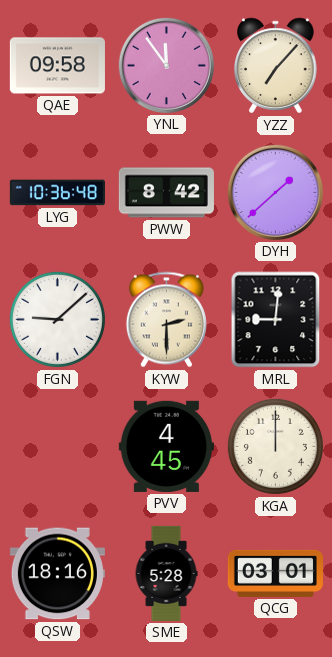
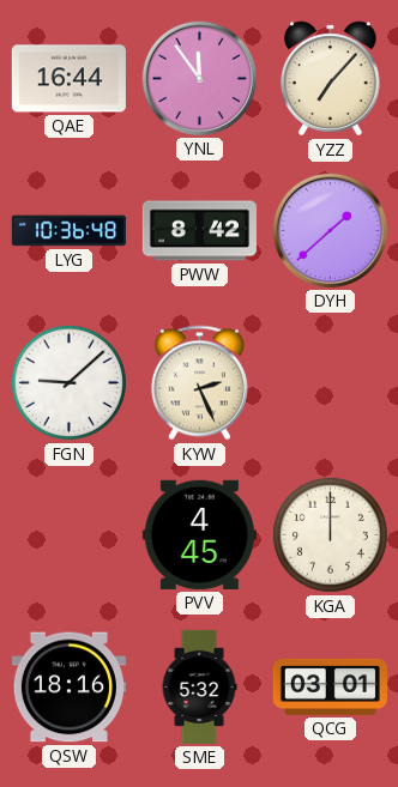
QAE: 09:58 -> 16:44
KYW: 2:30 -> 2:26
MRL: 9:01 -> none
SME: 5:28 -> 5:32
